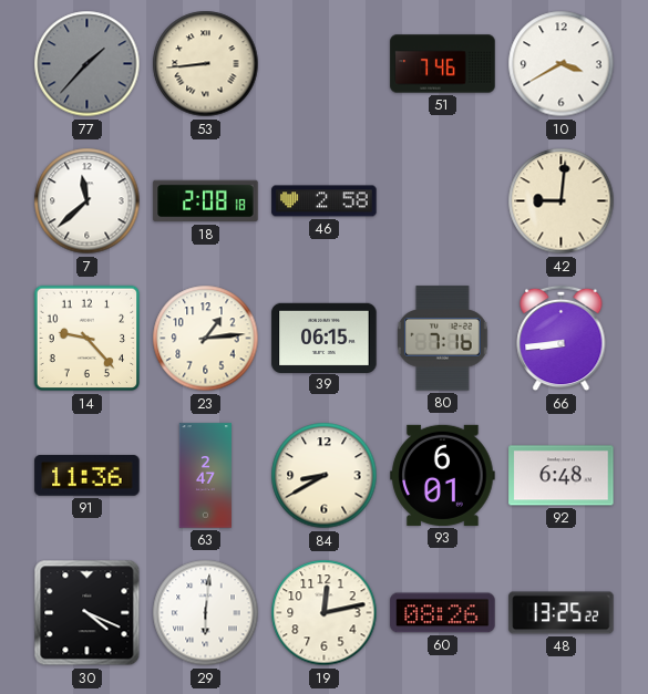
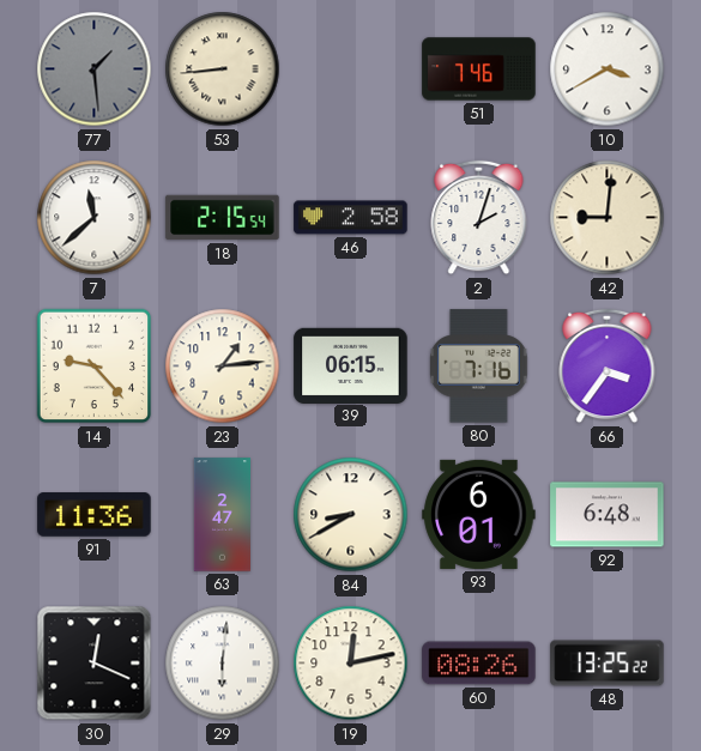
77: 1:37 -> 1:29
18: 2:08 -> 2:15
2: none -> 2:03
66: 8:44 -> 3:36
30: 4:19 -> 12:19
